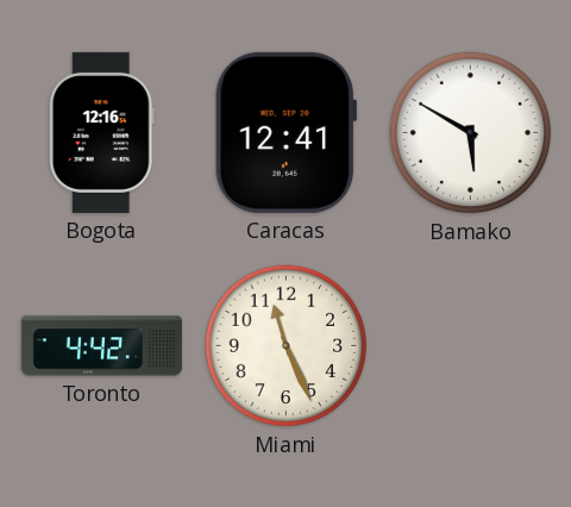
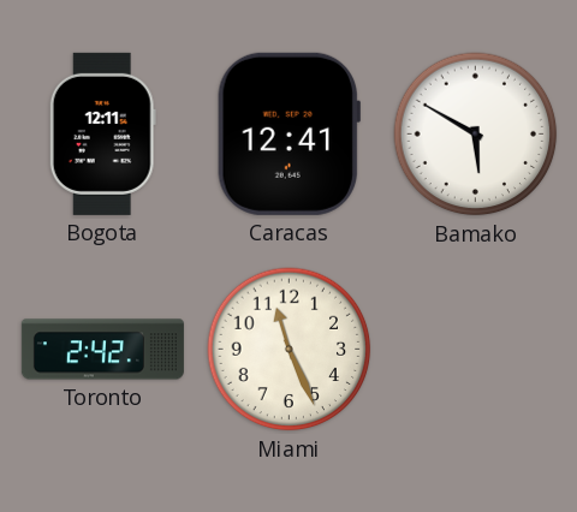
Bogota: 12:16 -> 12:11
Toronto: 4:42 -> 2:42
